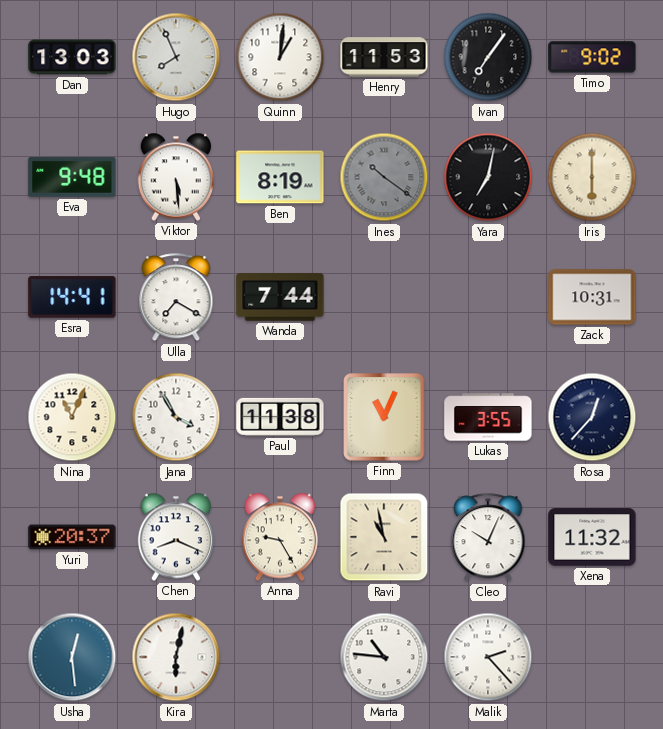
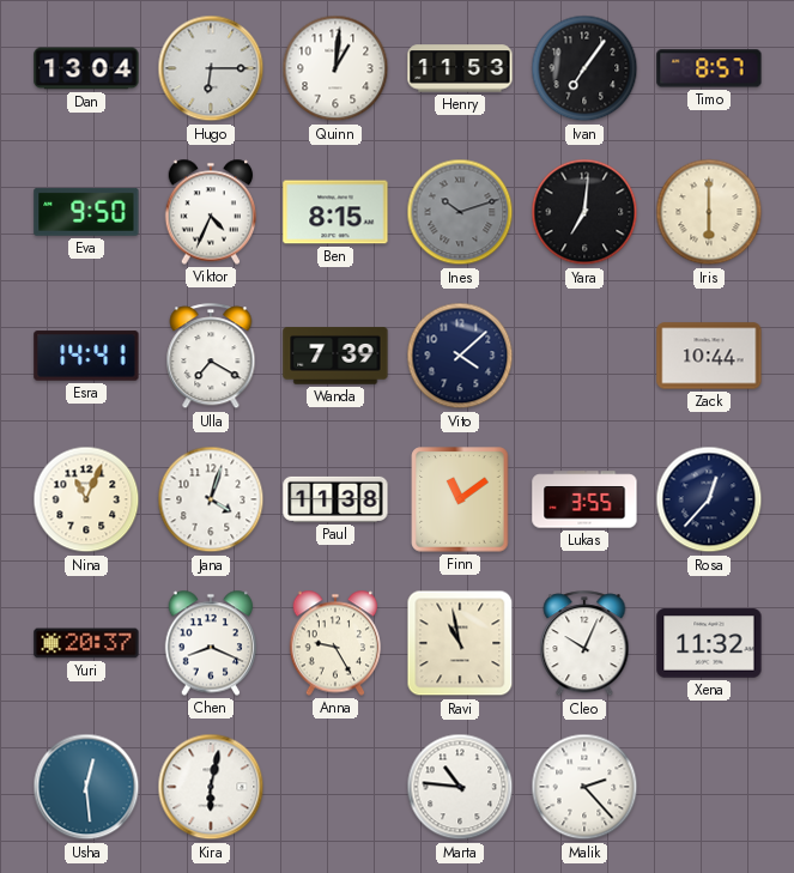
Dan: 13:03 -> 13:04
Hugo: 7:56 -> 6:15
Timo: 9:02 -> 8:57
Eva: 9:48 -> 9:50
Viktor: 5:29 -> 4:34
Ben: 8:19 -> 8:15
Ines: 10:21 -> 10:12
Yara: 7:02 -> 7:01
Wanda: 7:44 -> 7:39
Vito: none -> 4:08
Zack: 10:31 -> 10:44
Jana: 3:55 -> 4:03
Finn: 11:04 -> 11:09
